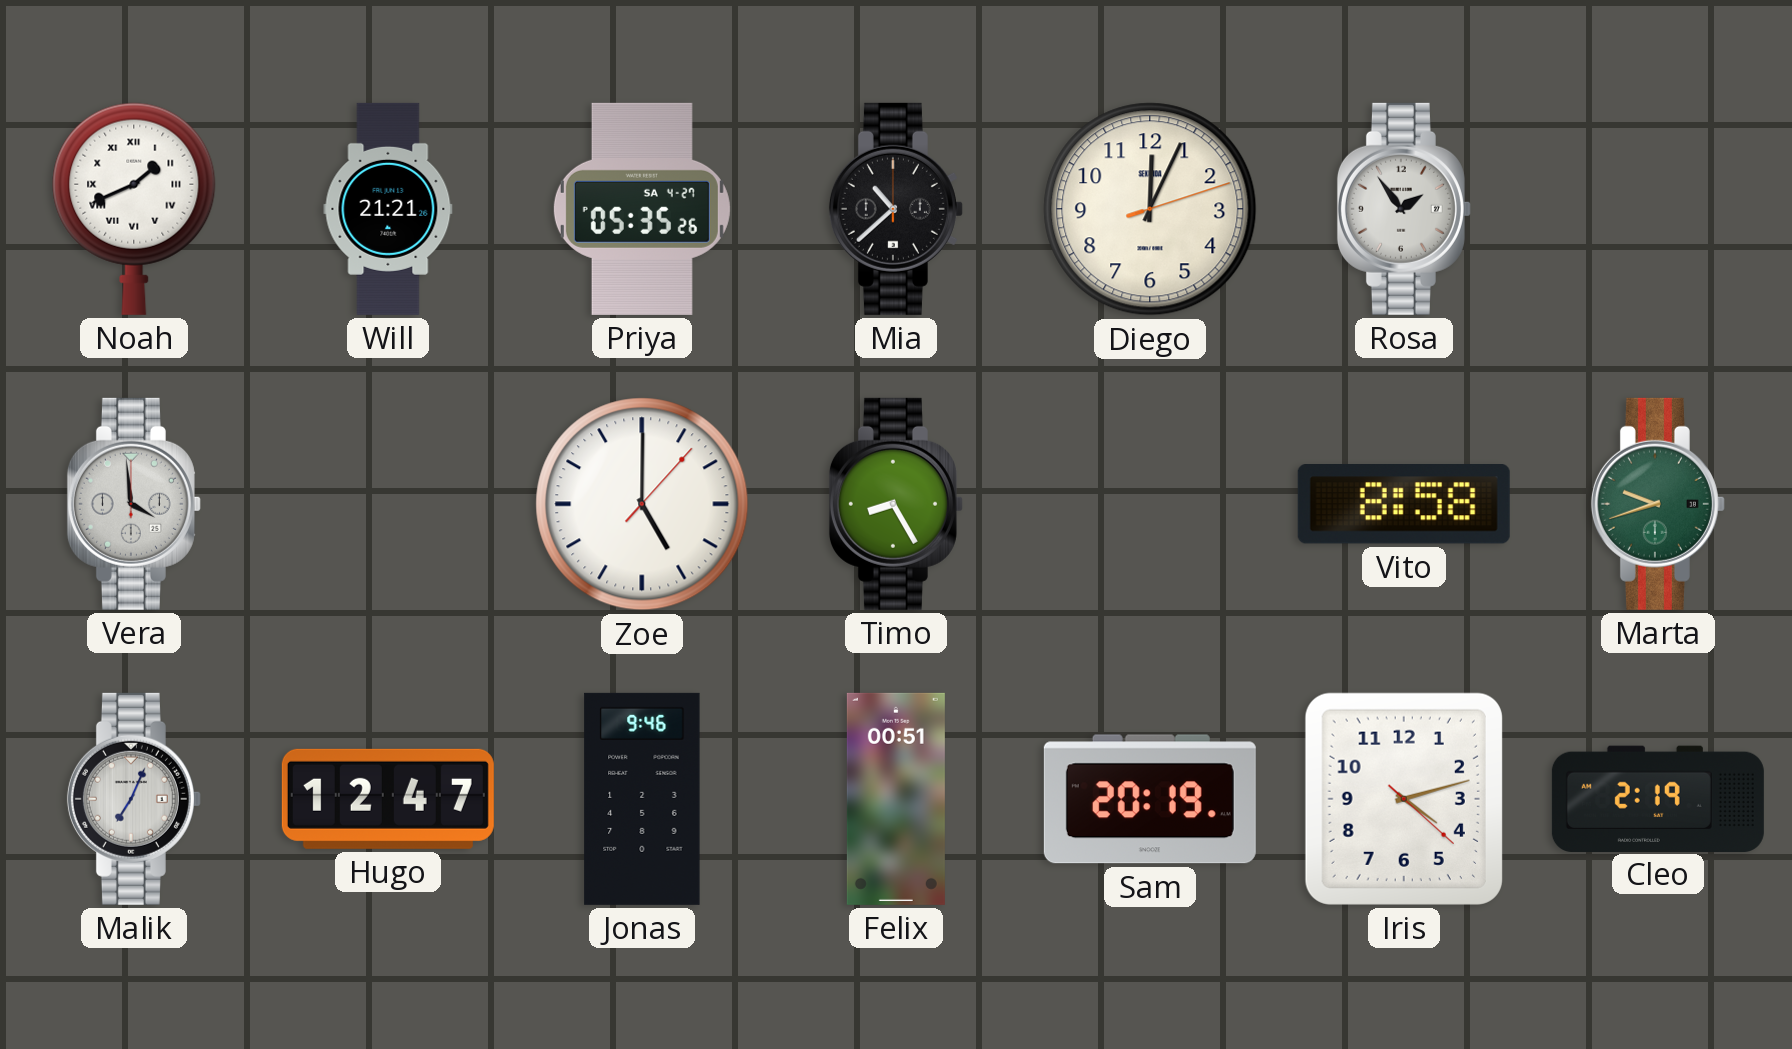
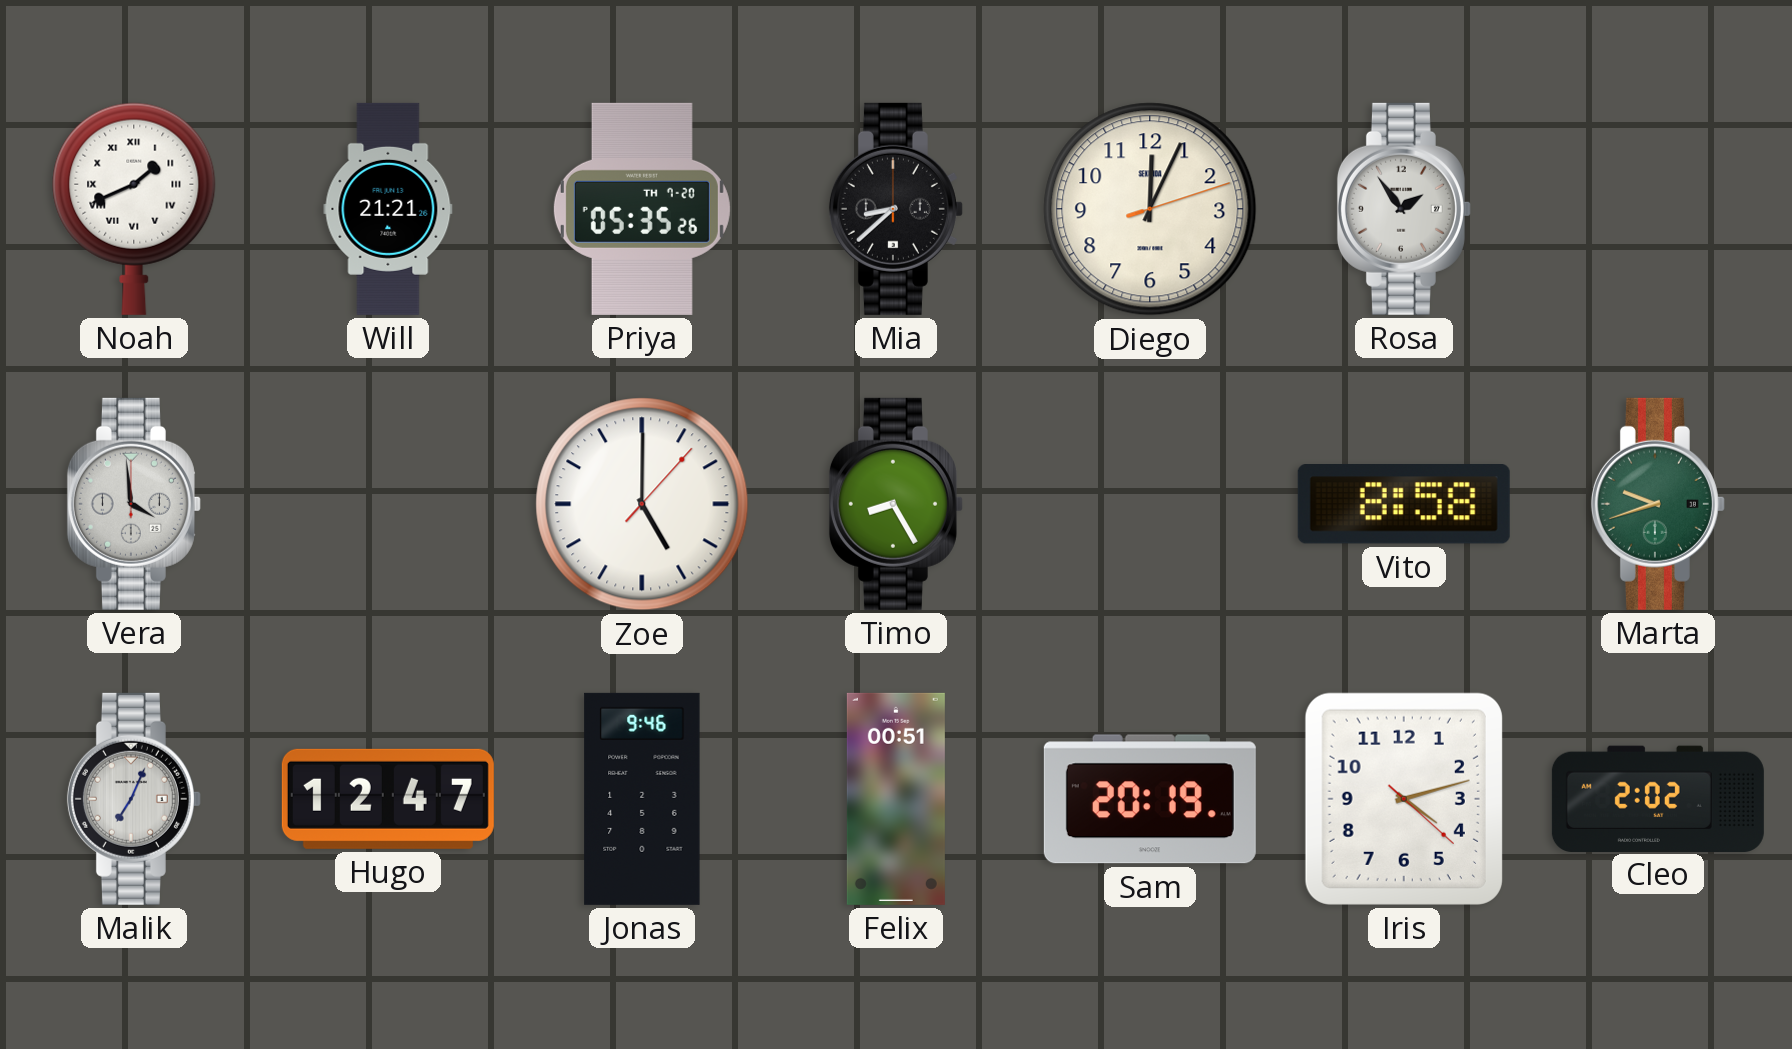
Priya date: SA 4-27 -> TH 7-20
Mia: 10:38 -> 8:38
Cleo: 2:19 -> 2:02
